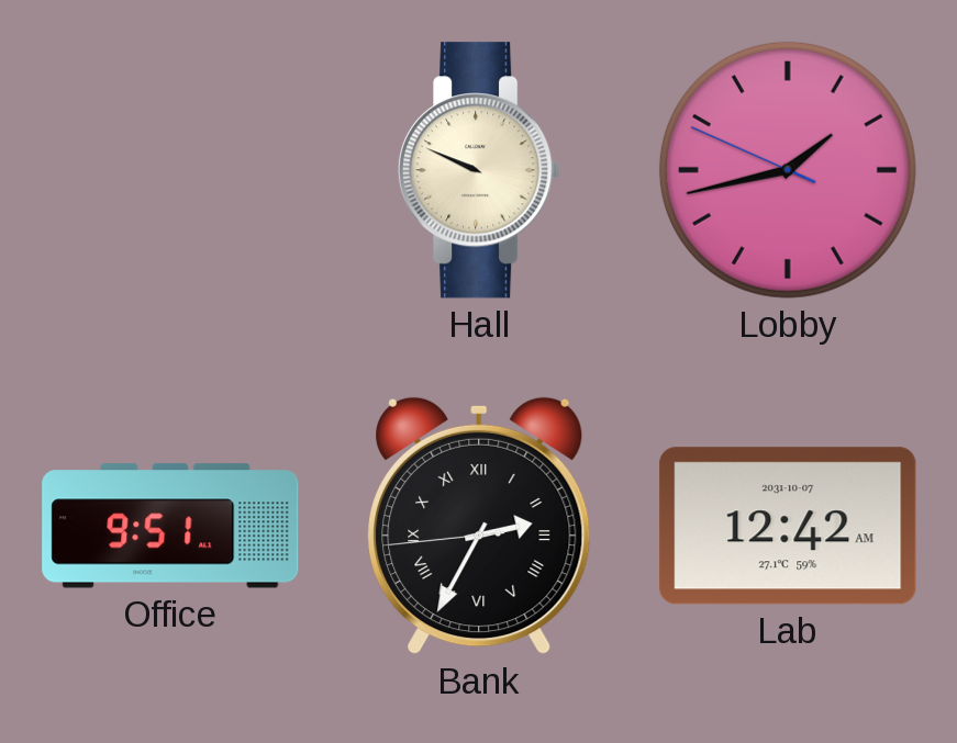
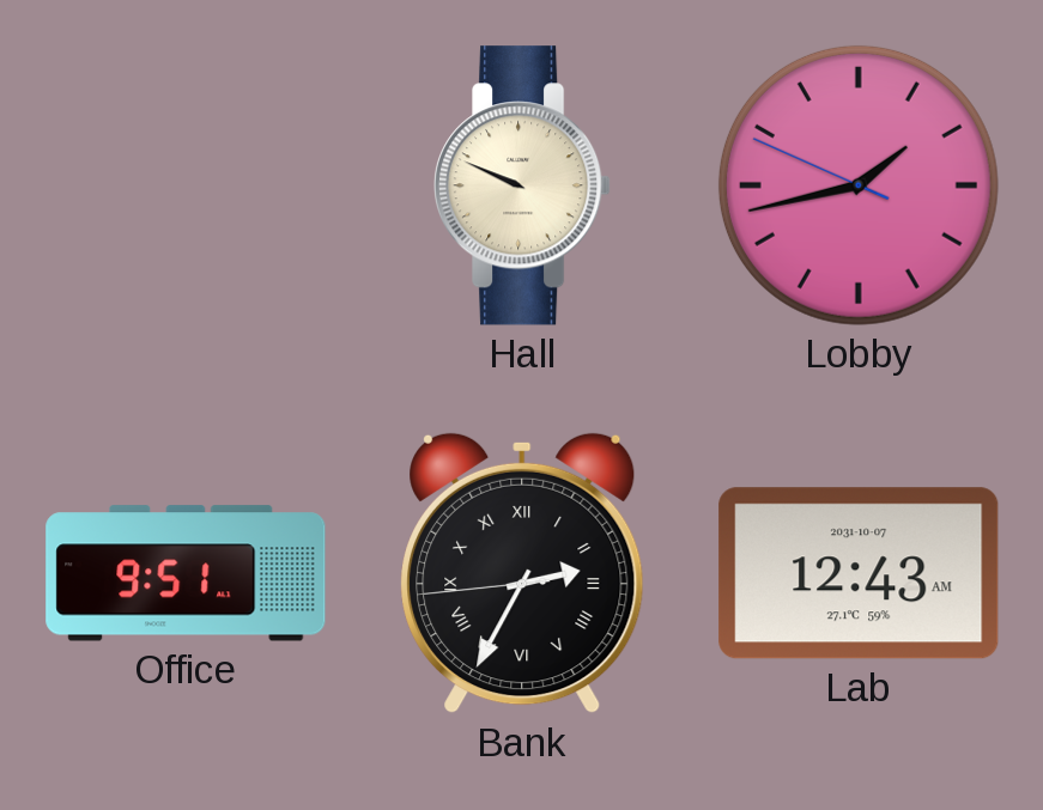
Lab: 12:42 -> 12:43
